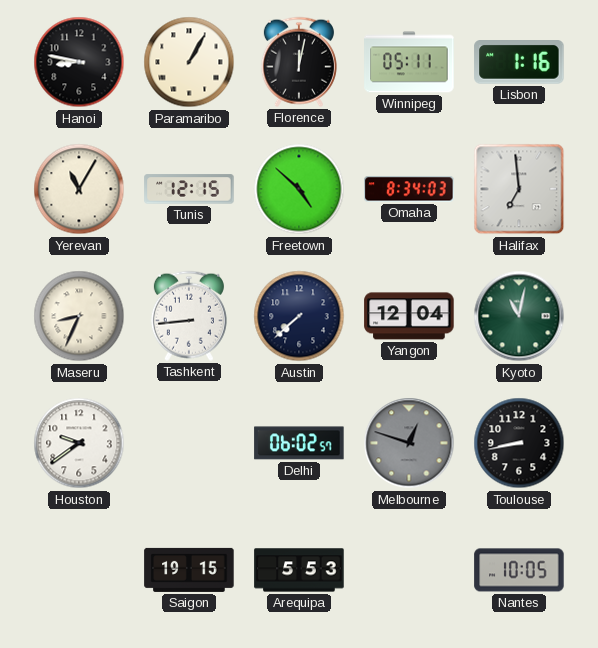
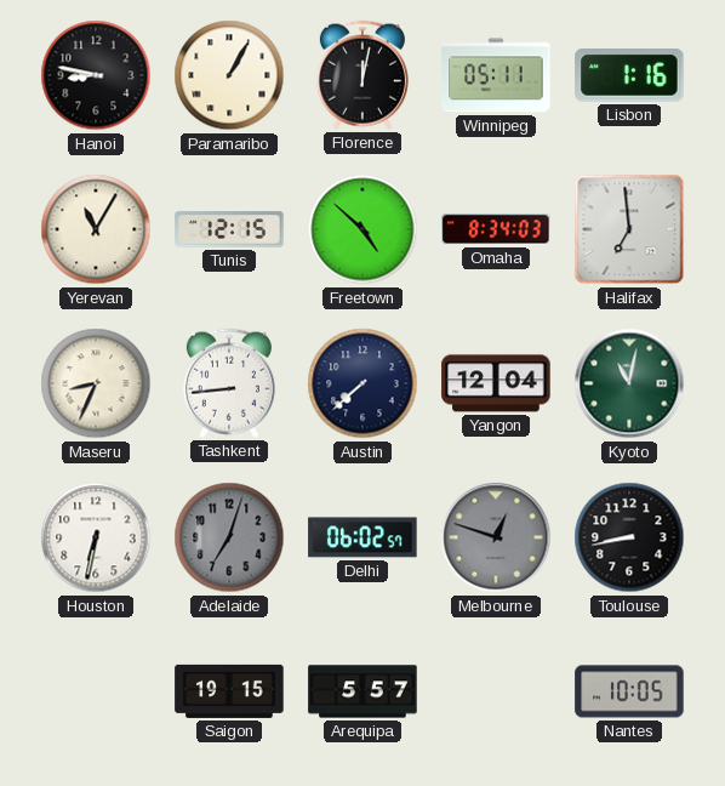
Houston: 9:39 -> 6:32
Adelaide: none -> 7:03
Arequipa: 5:53 -> 5:57
